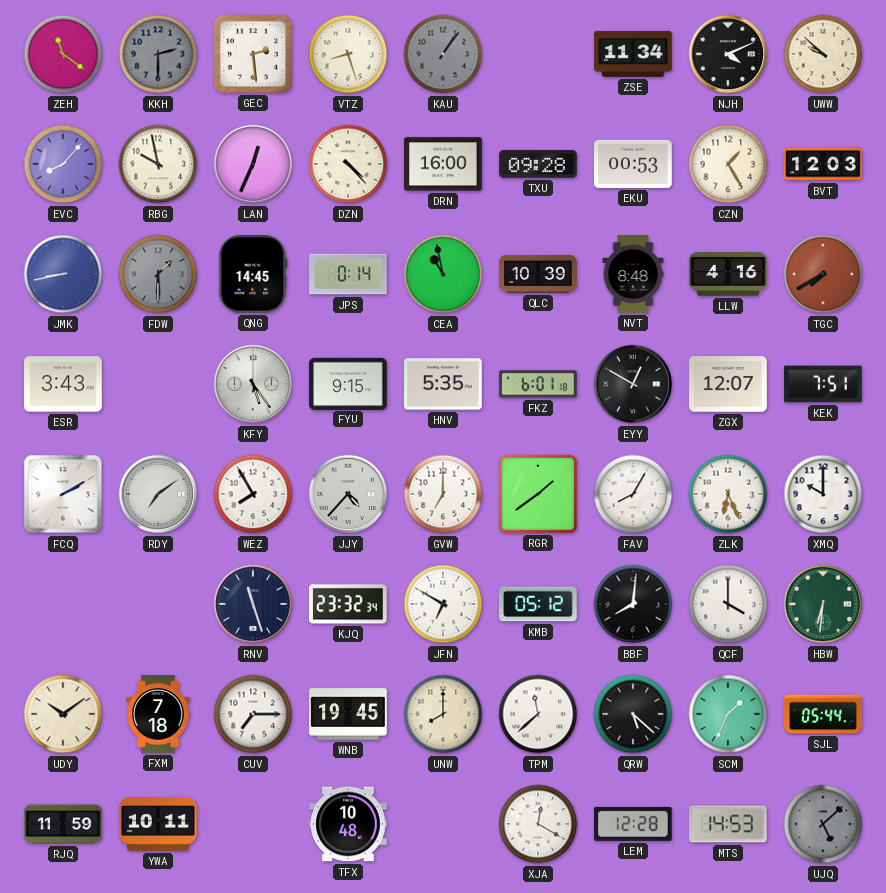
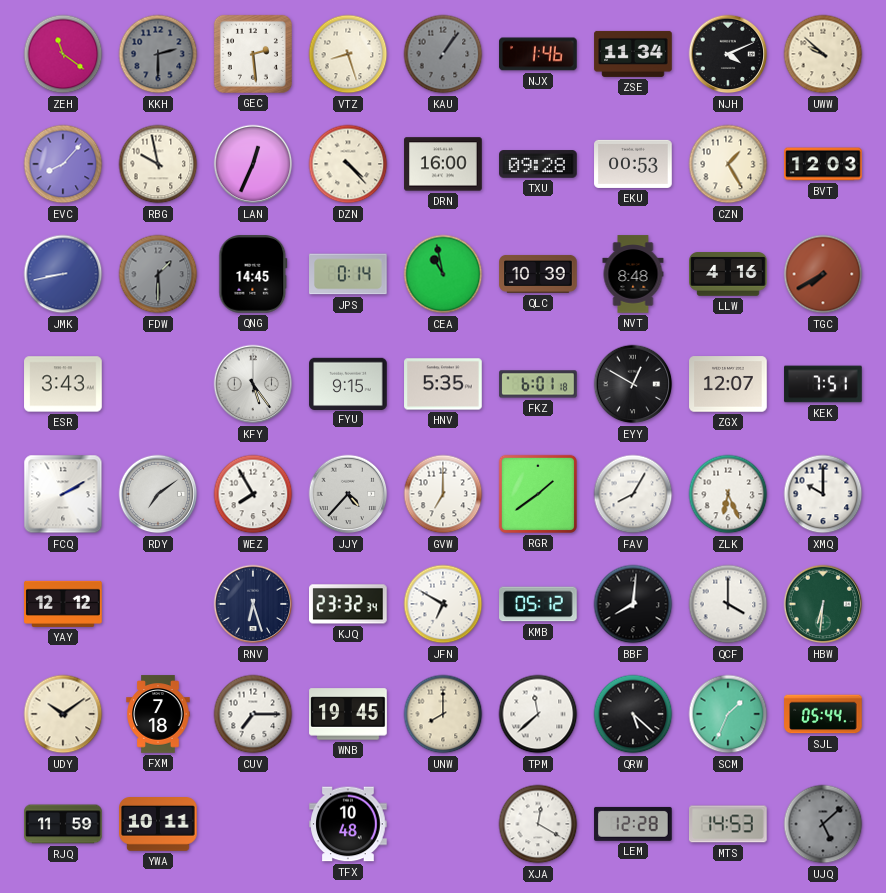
NJX: none -> 1:46
YAY: none -> 12:12
RNV: 11:27 -> 6:27
